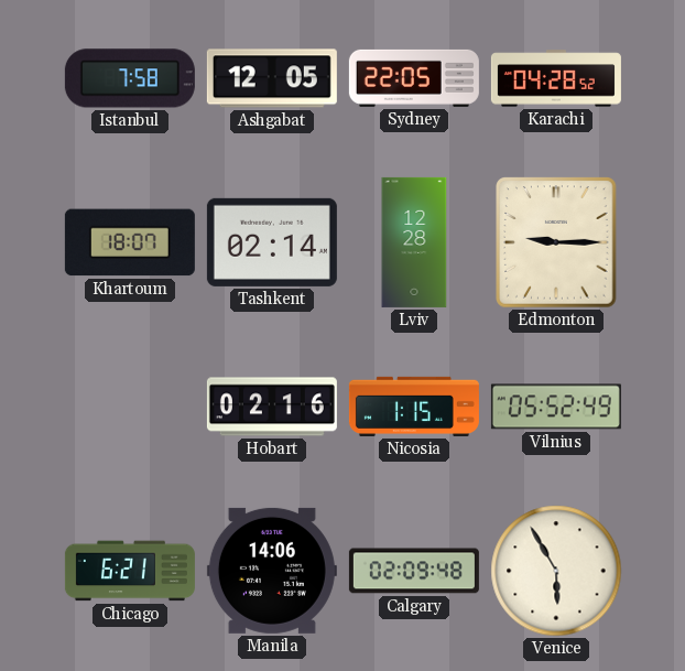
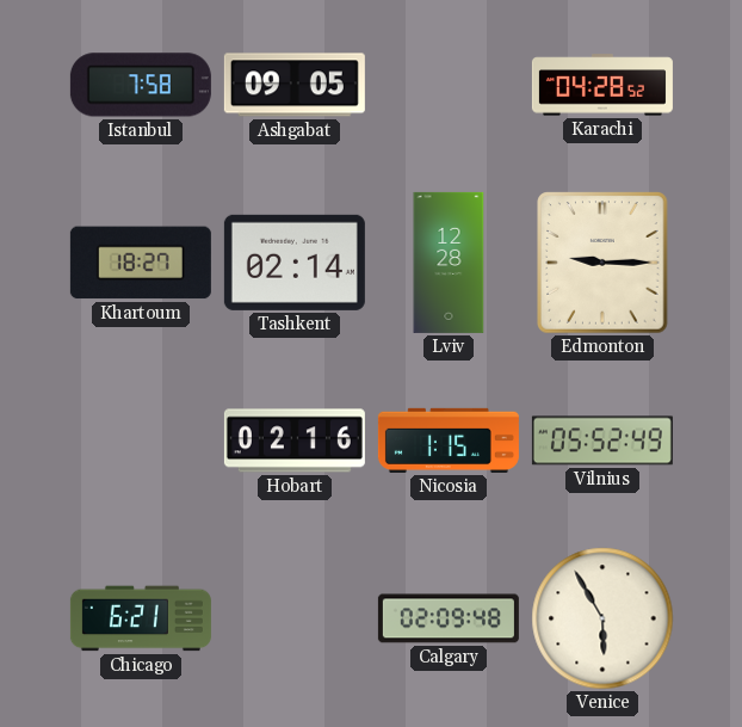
Ashgabat: 12:05 -> 09:05
Sydney: 22:05 -> none
Khartoum: 18:07 -> 18:27
Manila: 14:06 -> none
